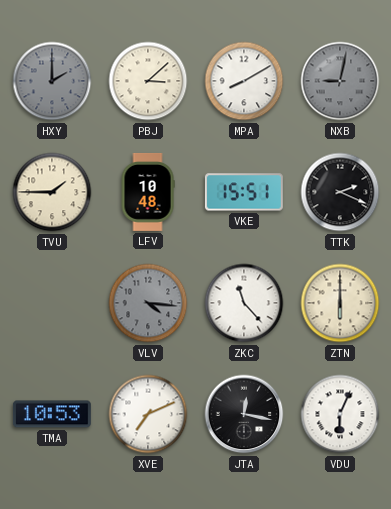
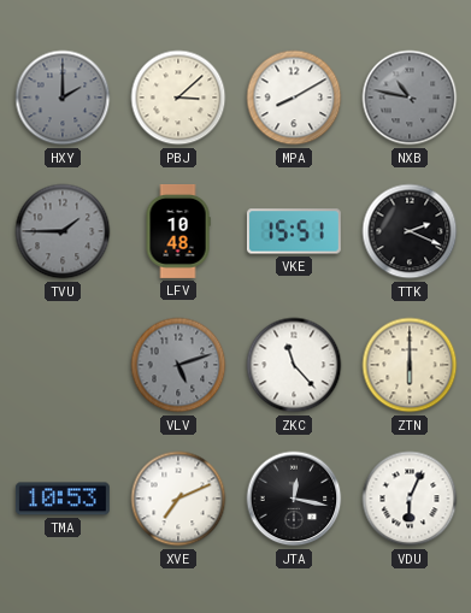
NXB: 9:02 -> 10:47
TVU dial: cream -> grey
VLV: 4:16 -> 5:12
